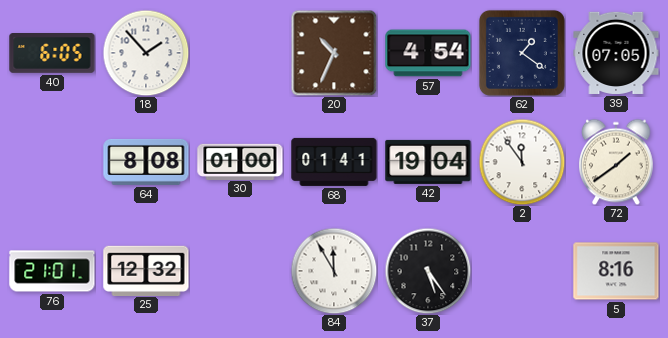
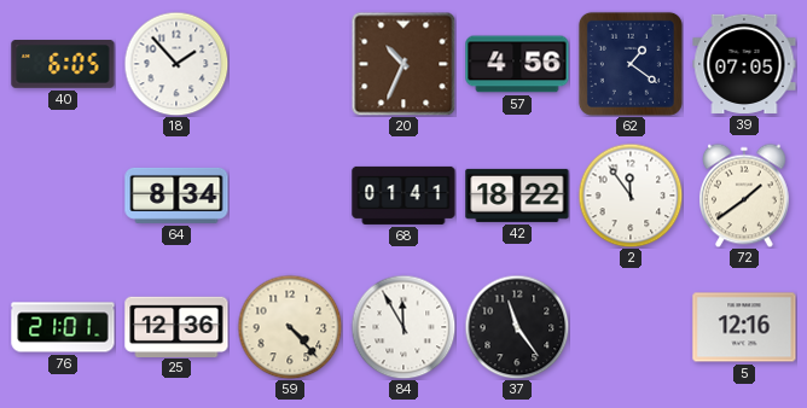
57: 4:54 -> 4:56
64: 8:08 -> 8:34
30: 01:00 -> none
42: 19:04 -> 18:22
25: 12:32 -> 12:36
59: none -> 4:23
37: 5:24 -> 11:24
5: 8:16 -> 12:16
